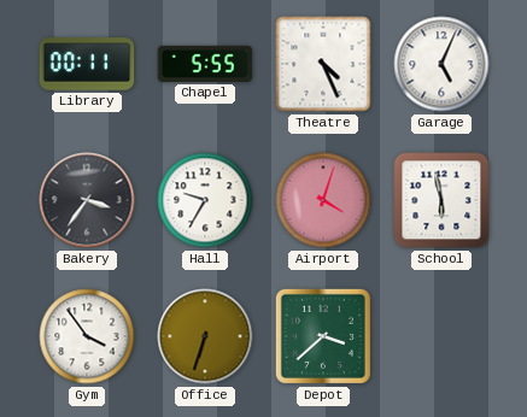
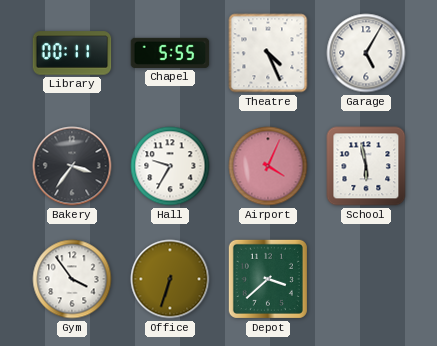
Garage: 5:04 -> 5:05
Airport: 4:03 -> 4:04
